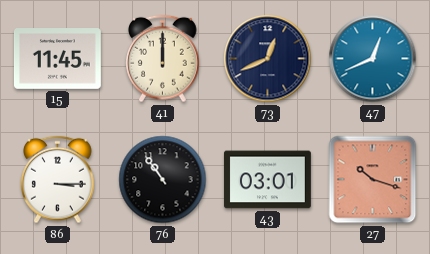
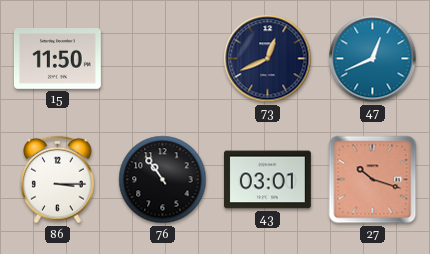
15: 11:45 -> 11:50
41: 12:00 -> none
